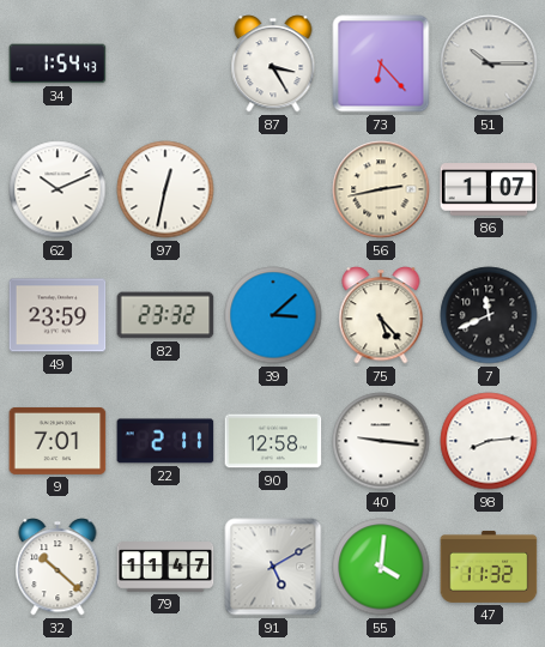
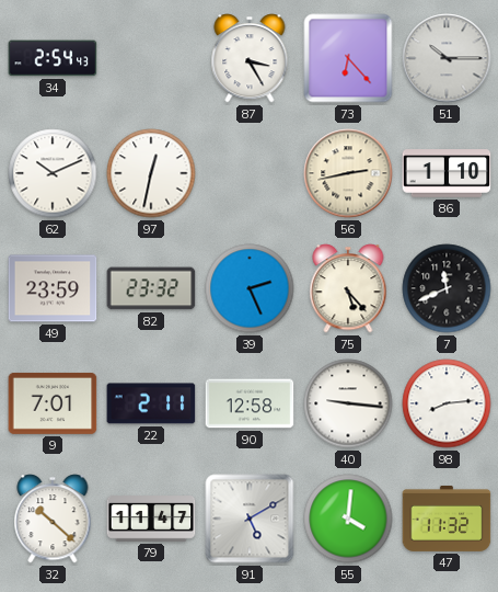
34: 1:54 -> 2:54
86: 1:07 -> 1:10
39: 3:08 -> 2:26
